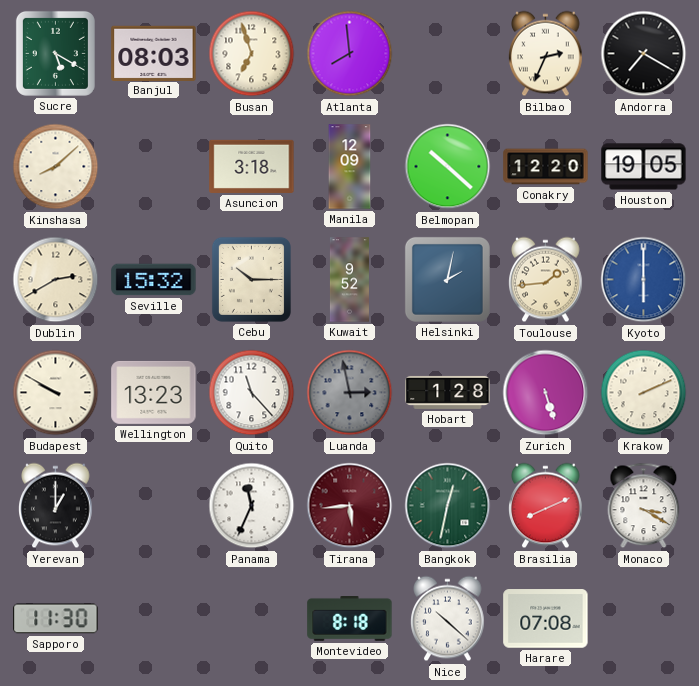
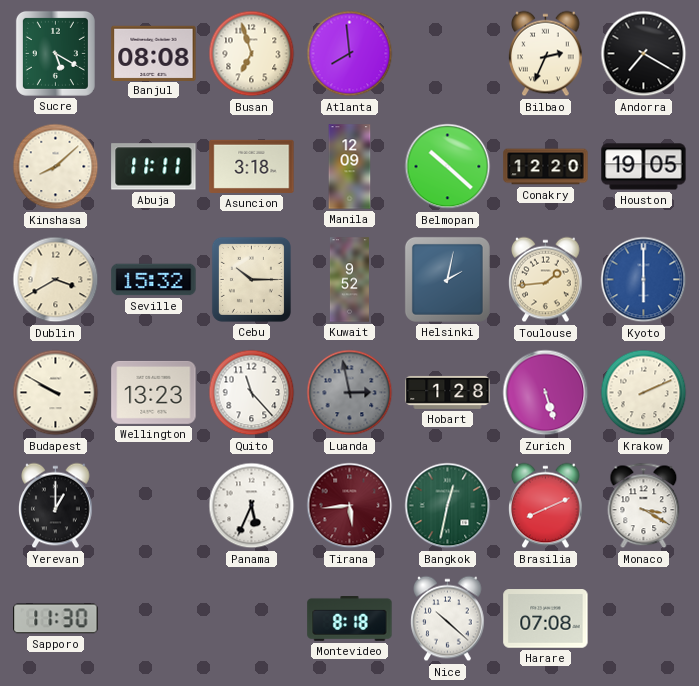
Banjul: 08:03 -> 08:08
Abuja: none -> 11:11
Dublin: 2:40 -> 3:40
Panama: 11:34 -> 5:34
